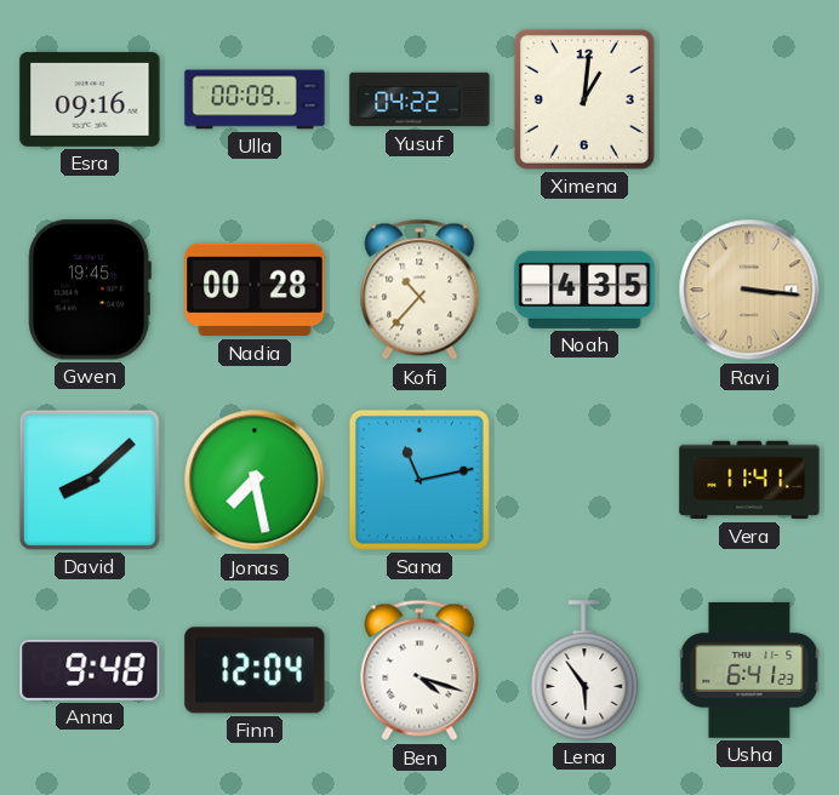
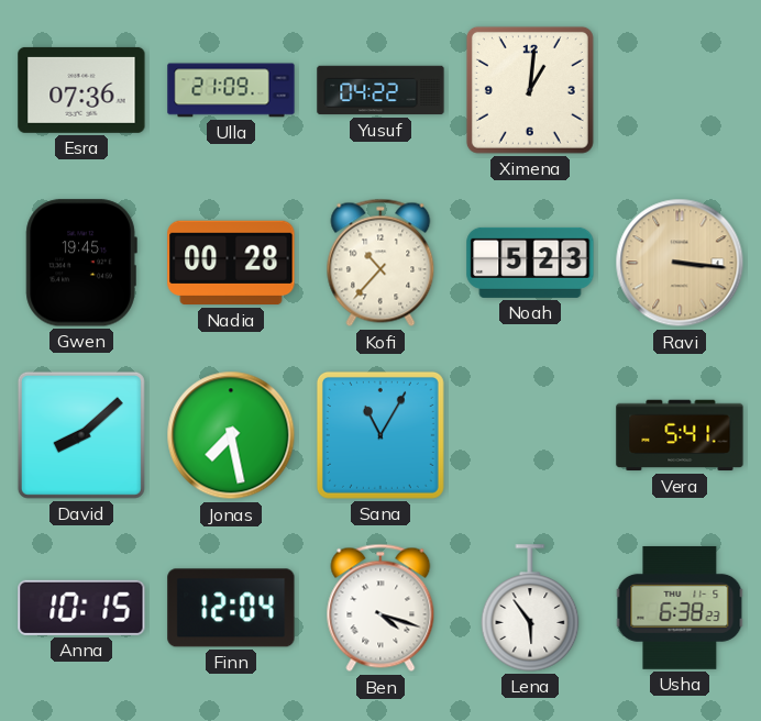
Esra: 09:16 -> 07:36
Ulla: 00:09 -> 21:09
Noah: 4:35 -> 5:23
Sana: 11:13 -> 11:05
Vera: 11:41 -> 5:41
Anna: 9:48 -> 10:15
Usha: 6:41 -> 6:38
